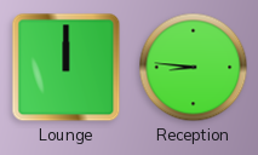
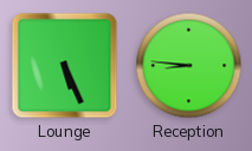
Lounge: 12:00 -> 5:26
